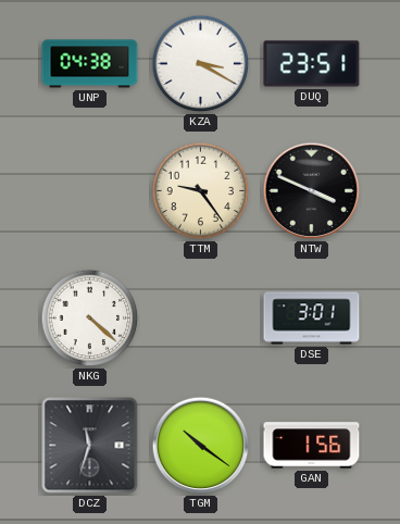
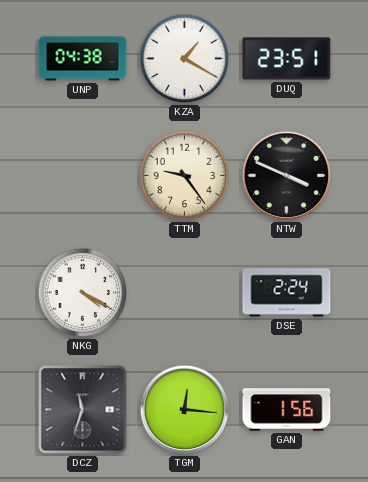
KZA: 3:20 -> 1:20
NKG: 4:22 -> 4:20
DSE: 3:01 -> 2:24
TGM: 10:21 -> 12:16
